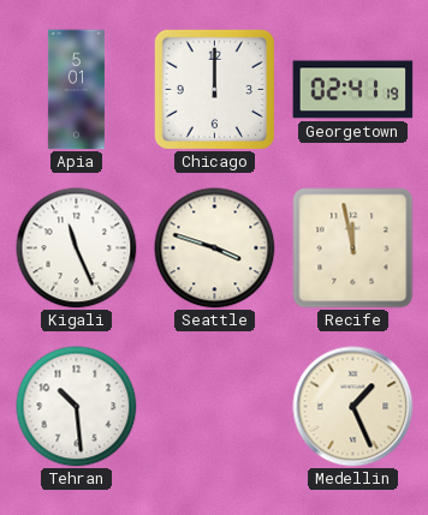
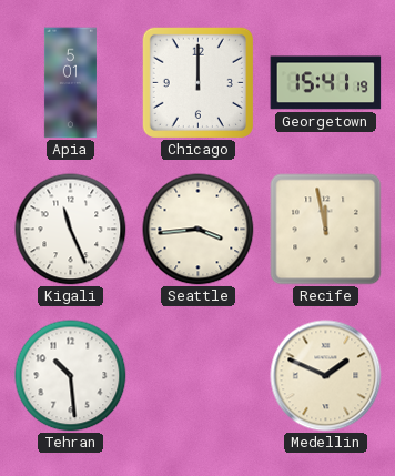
Georgetown: 02:41 -> 15:41
Seattle: 3:48 -> 3:44
Medellin: 1:26 -> 1:49
